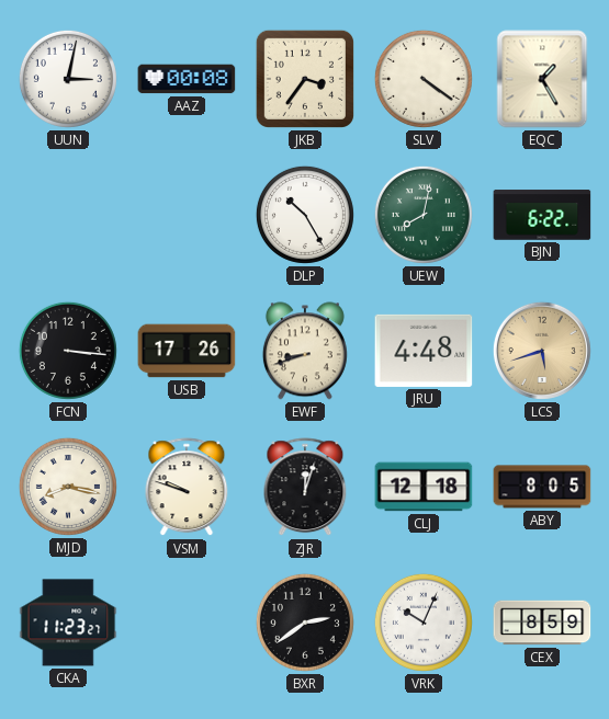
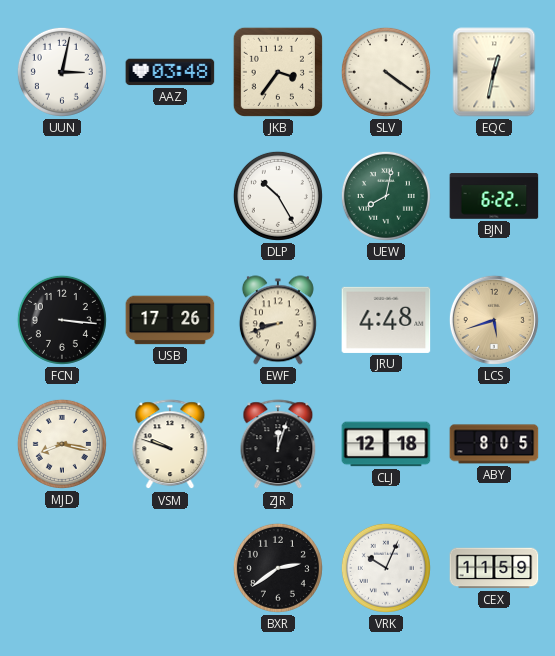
AAZ: 00:08 -> 03:48
EQC: 1:25 -> 12:32
CKA: 11:23 -> none
CEX: 8:59 -> 11:59
